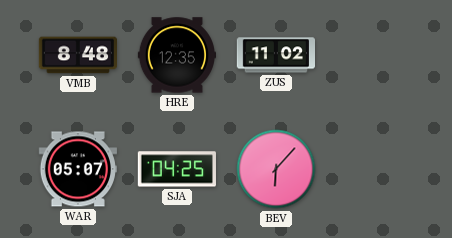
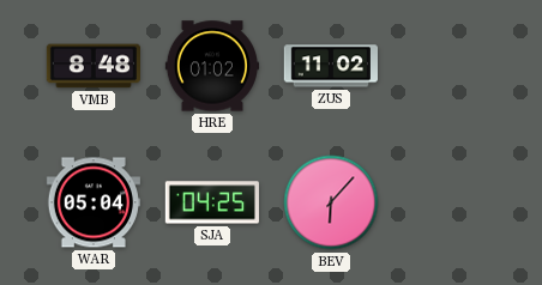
HRE: 12:35 -> 01:02
WAR: 05:07 -> 05:04
